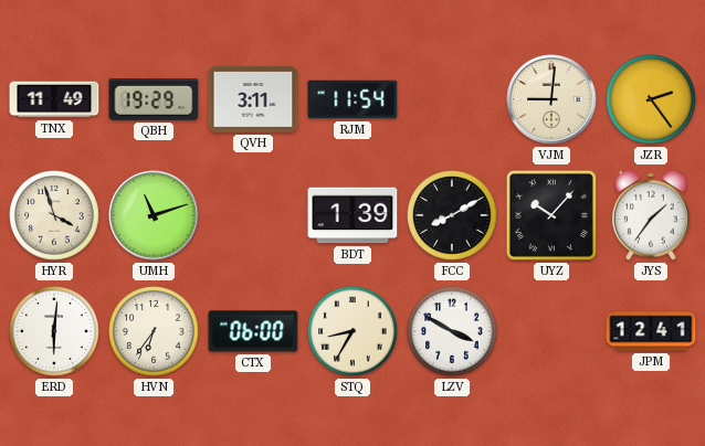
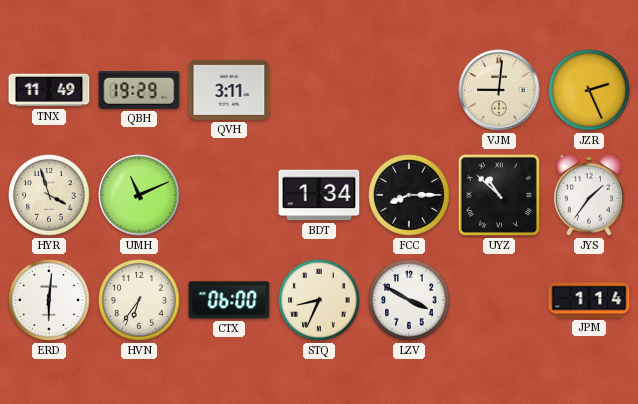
RJM: 11:54 -> none
JZR: 2:24 -> 2:26
UMH: 11:12 -> 11:11
BDT: 1:39 -> 1:34
FCC: 8:10 -> 8:15
UYZ: 10:07 -> 10:52
STQ: 8:35 -> 8:34
JPM: 12:41 -> 1:14
